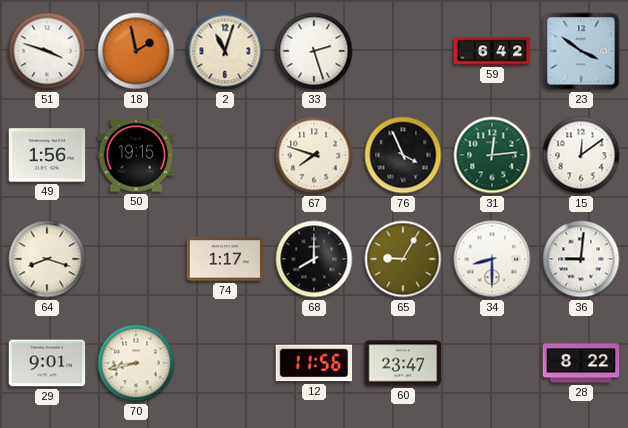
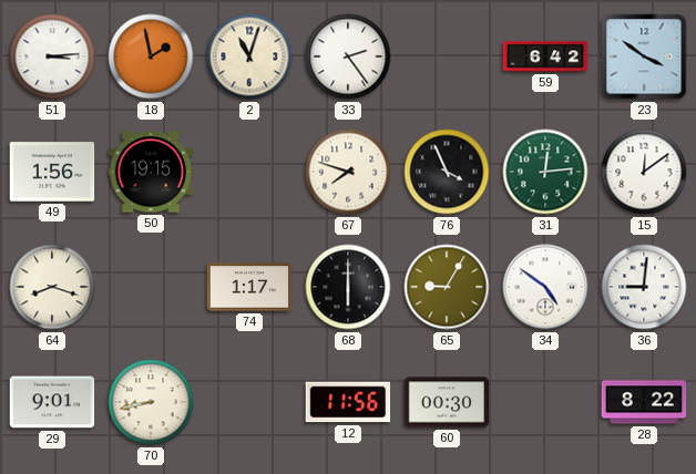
51: 3:48 -> 3:14
33: 2:27 -> 2:24
68: 8:00 -> 6:00
34: 8:30 -> 4:51
60: 23:47 -> 00:30
